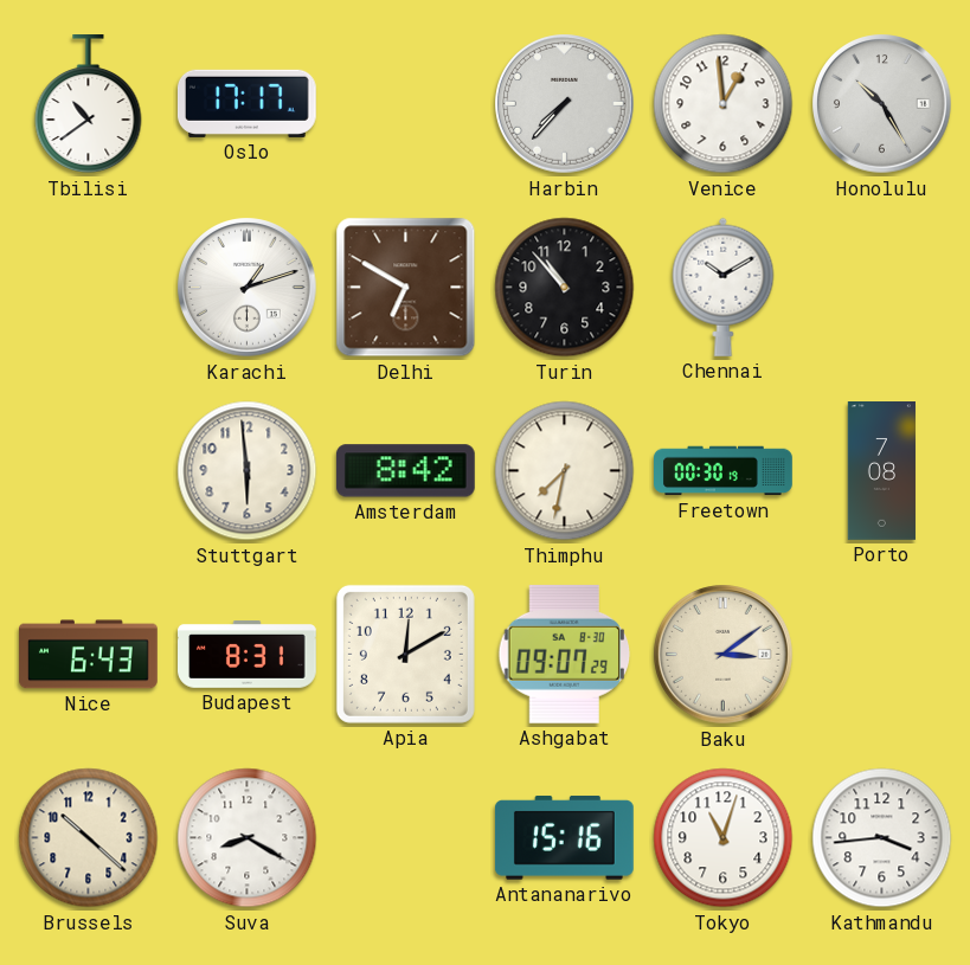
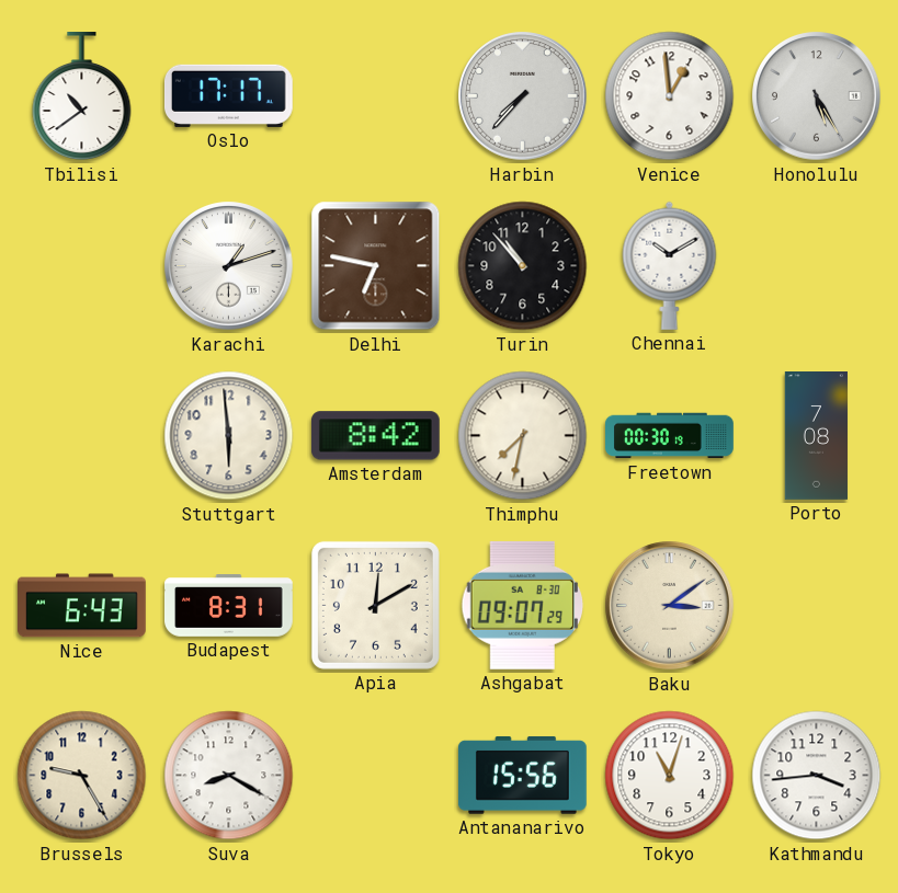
Honolulu: 10:25 -> 5:25
Delhi: 6:50 -> 6:47
Brussels: 10:22 -> 9:25
Antananarivo: 15:16 -> 15:56
